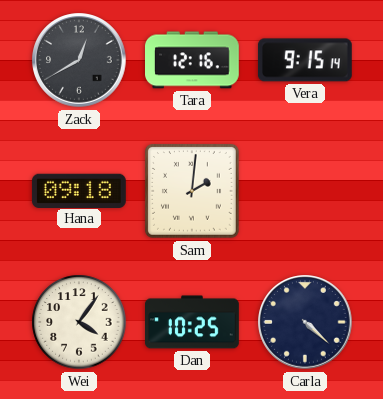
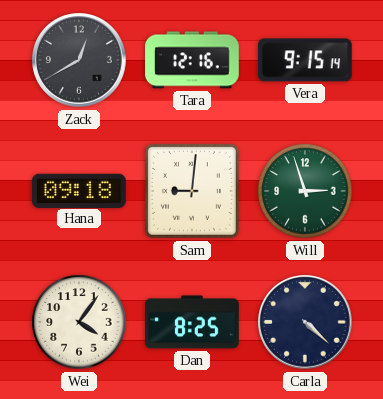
Sam: 2:01 -> 9:01
Will: none -> 2:57
Dan: 10:25 -> 8:25
